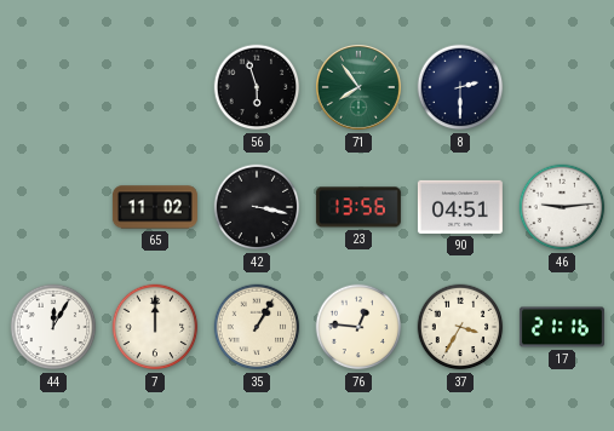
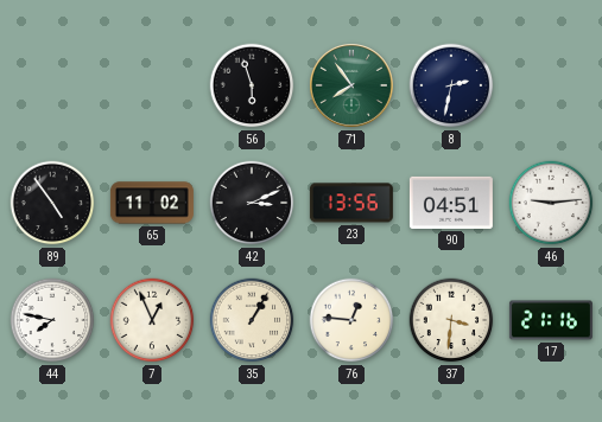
8: 2:30 -> 2:32
89: none -> 4:54
42: 3:17 -> 3:11
44: 12:05 -> 7:47
7: 12:00 -> 12:56
37: 3:35 -> 3:31
